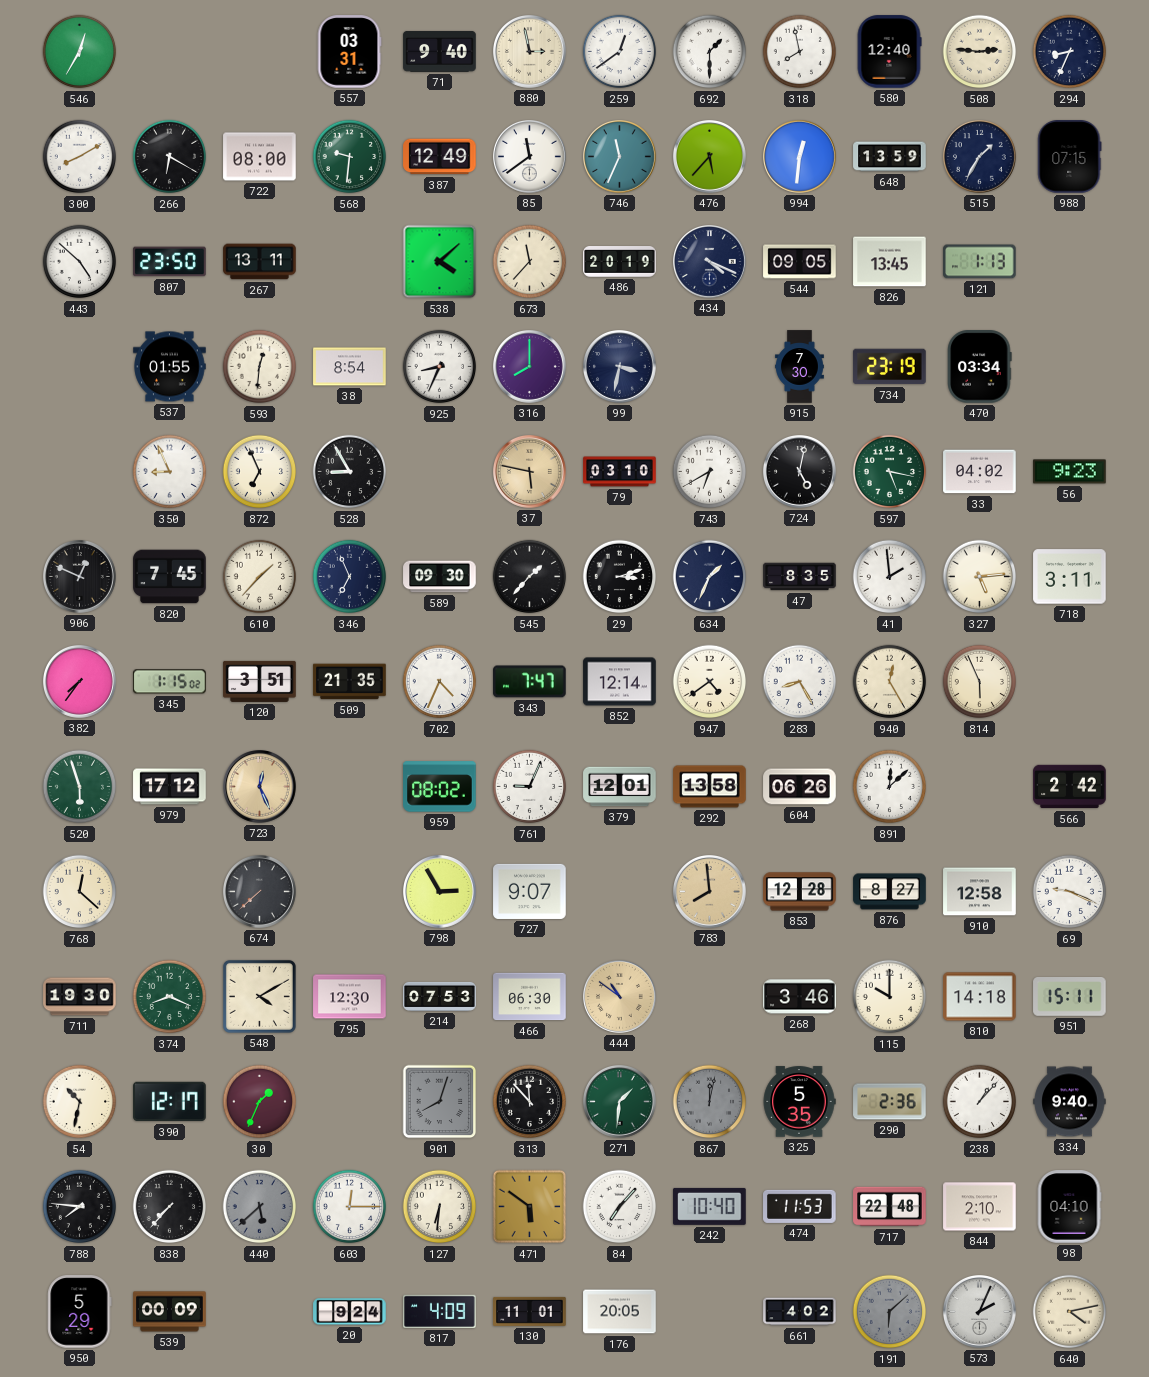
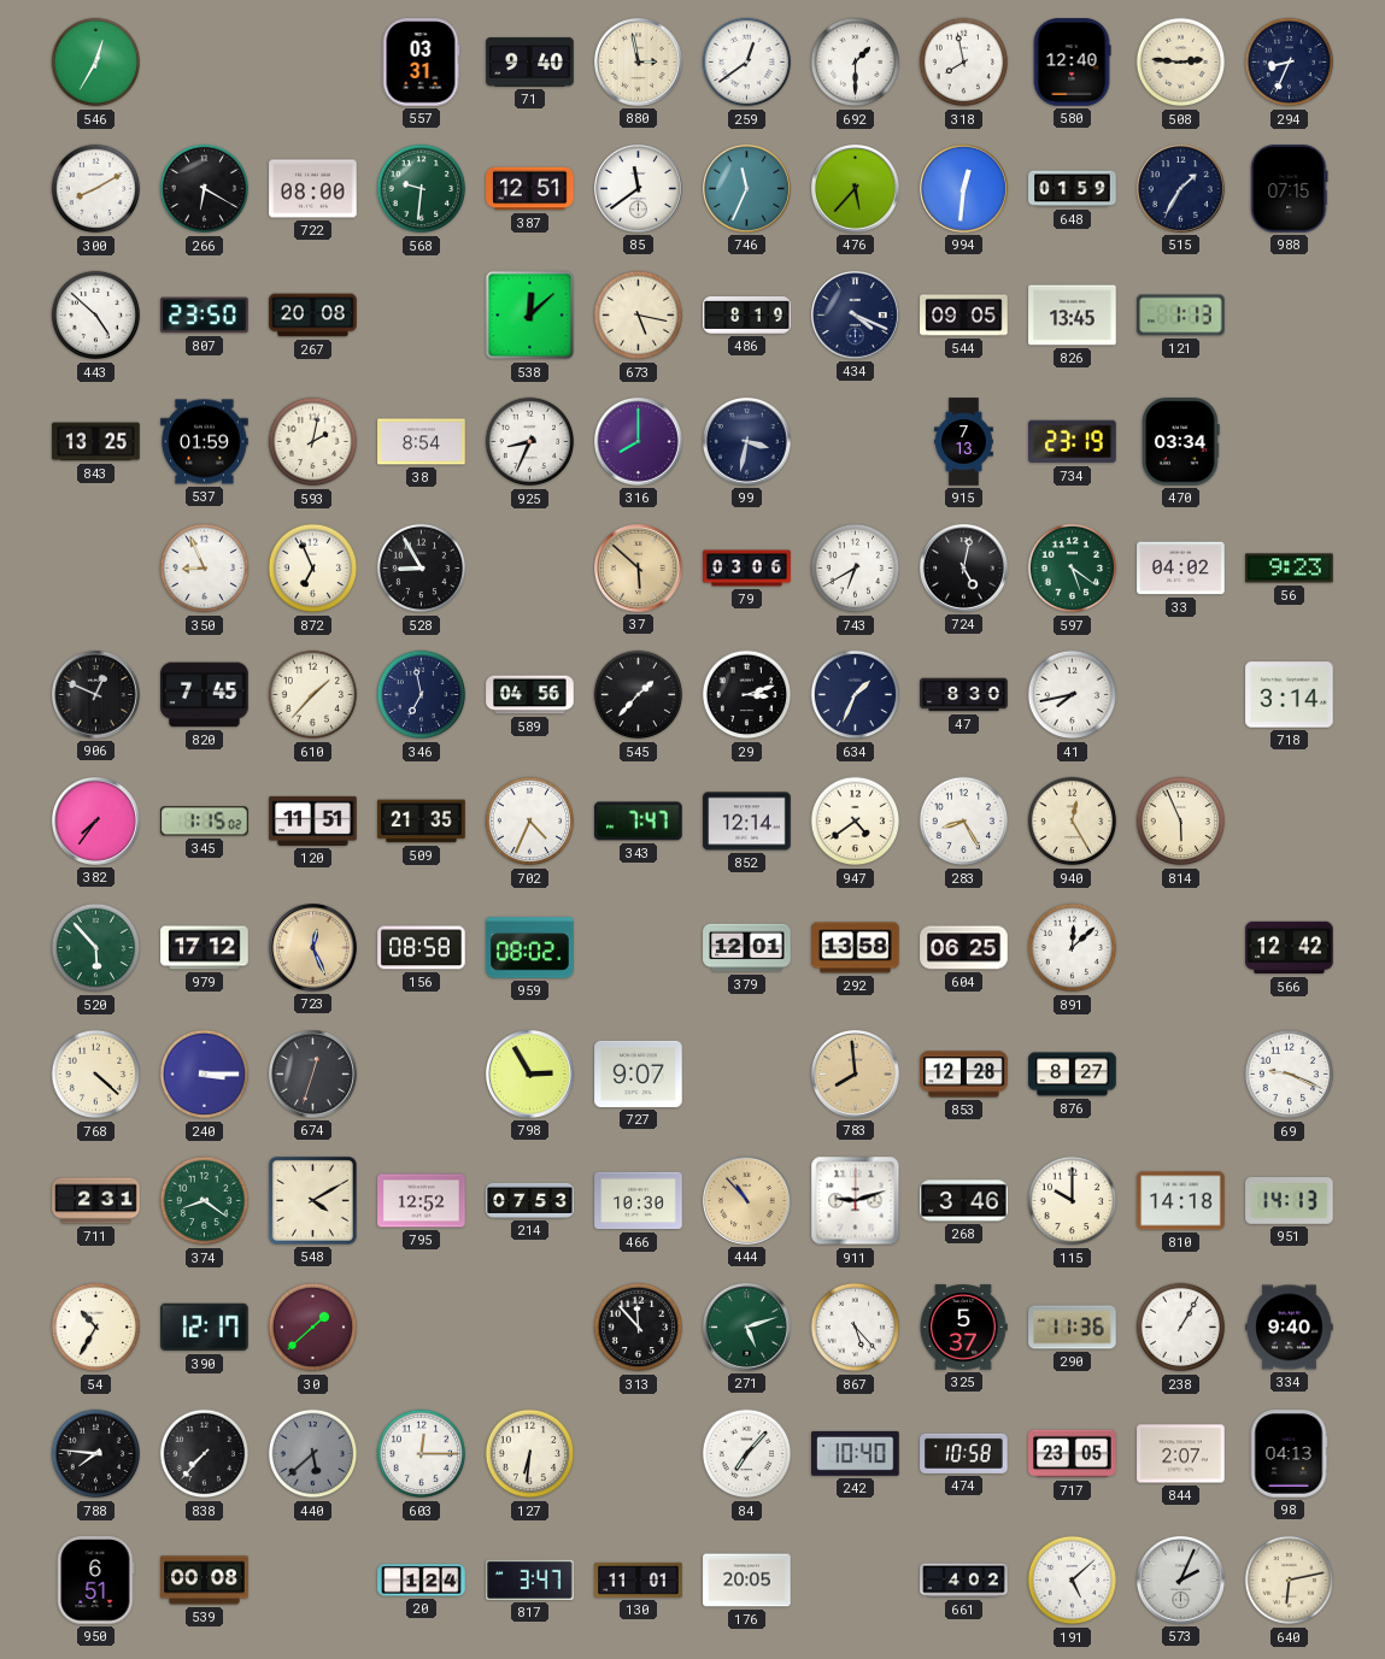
387: 12:49 -> 12:51
648: 13:59 -> 01:59
267: 13:11 -> 20:08
538: 4:08 -> 12:08
673: 11:37 -> 5:17
486: 20:19 -> 8:19
843: none -> 13:25
537: 01:55 -> 01:59
593: 12:31 -> 2:02
915: 7:30 -> 7:13
37: 5:47 -> 5:52
79: 03:10 -> 03:06
597: 5:17 -> 5:21
346: 6:56 -> 6:58
589: 09:30 -> 04:56
47: 8:35 -> 8:30
41: 1:59 -> 7:43
327: 5:14 -> none
718: 3:11 -> 3:14
120: 3:51 -> 11:51
520: 5:57 -> 5:53
156: none -> 08:58
761: 9:04 -> none
604: 06:26 -> 06:25
566: 2:42 -> 12:42
768: 12:22 -> 4:22
240: none -> 3:15
674: 7:38 -> 12:33
910: 12:58 -> none
711: 19:30 -> 2:31
374: 8:19 -> 8:21
795: 12:30 -> 12:52
466: 06:30 -> 10:30
444: 10:51 -> 10:53
911: none -> 9:12
951: 15:11 -> 14:13
54: 10:32 -> 10:35
30: 1:34 -> 1:38
901: 8:03 -> none
271: 1:31 -> 5:12
867: 12:02 -> 5:23
867 dial: grey -> white
325: 5:35 -> 5:37
290: 2:36 -> 11:36
238: 1:07 -> 1:05
471: 5:51 -> none
474: 11:53 -> 10:58
717: 22:48 -> 23:05
844: 2:10 -> 2:07
98: 04:10 -> 04:13
950: 5:29 -> 6:51
539: 00:09 -> 00:08
20: 9:24 -> 1:24
817: 4:09 -> 3:47
191: 6:08 -> 5:08
191 dial: grey -> white
640: 4:13 -> 6:13
